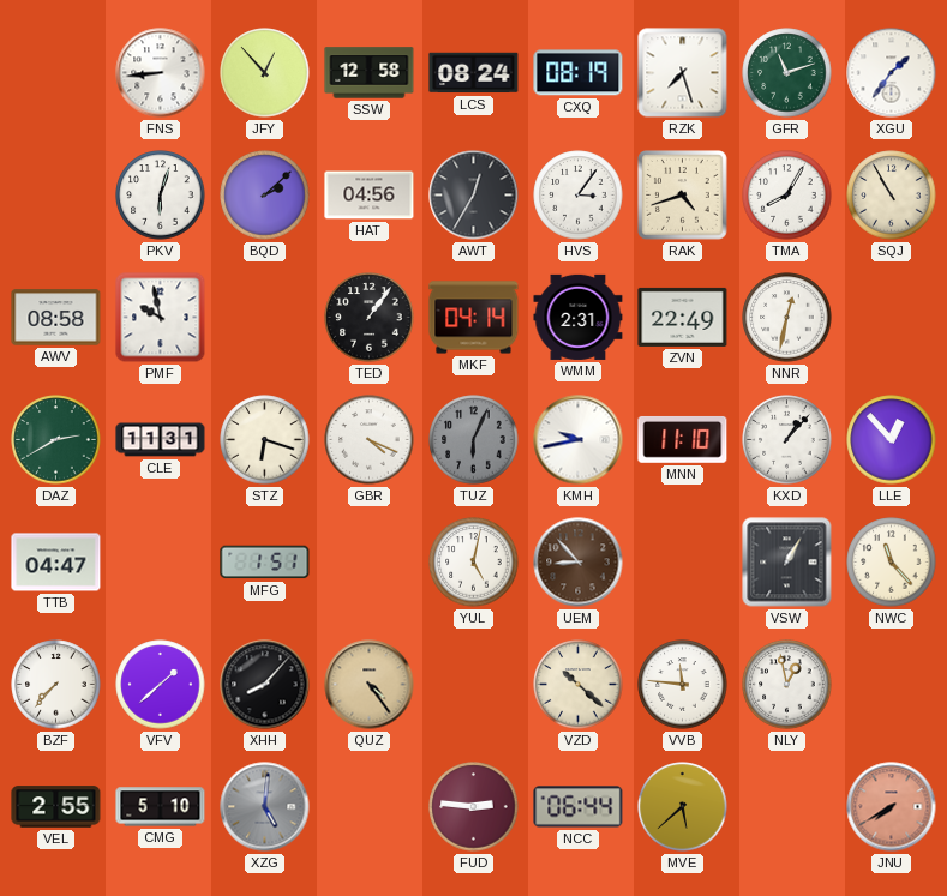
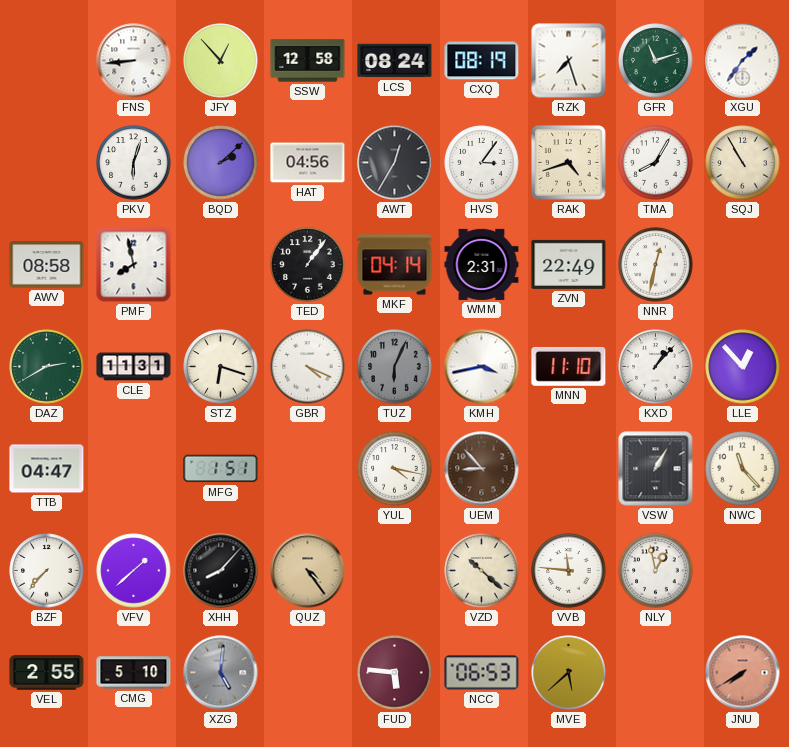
PMF: 9:58 -> 7:58
KMH: 9:43 -> 3:43
YUL: 5:02 -> 4:17
FUD: 2:46 -> 5:46
NCC: 06:44 -> 06:53
